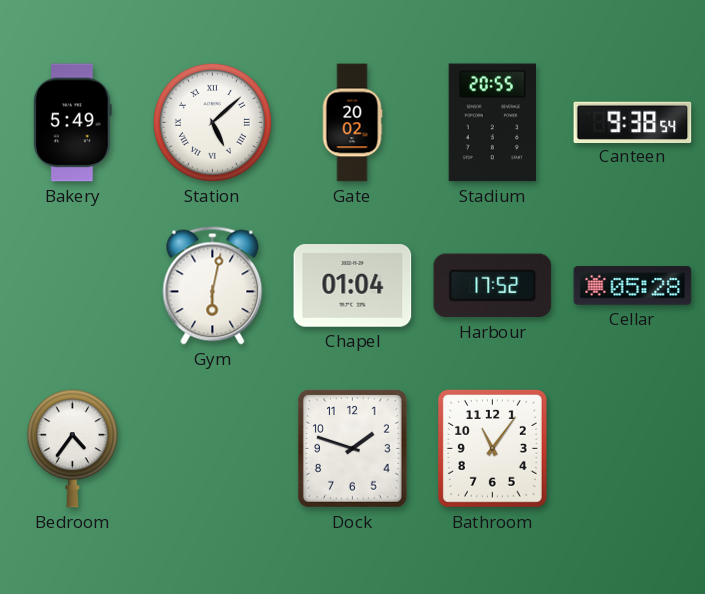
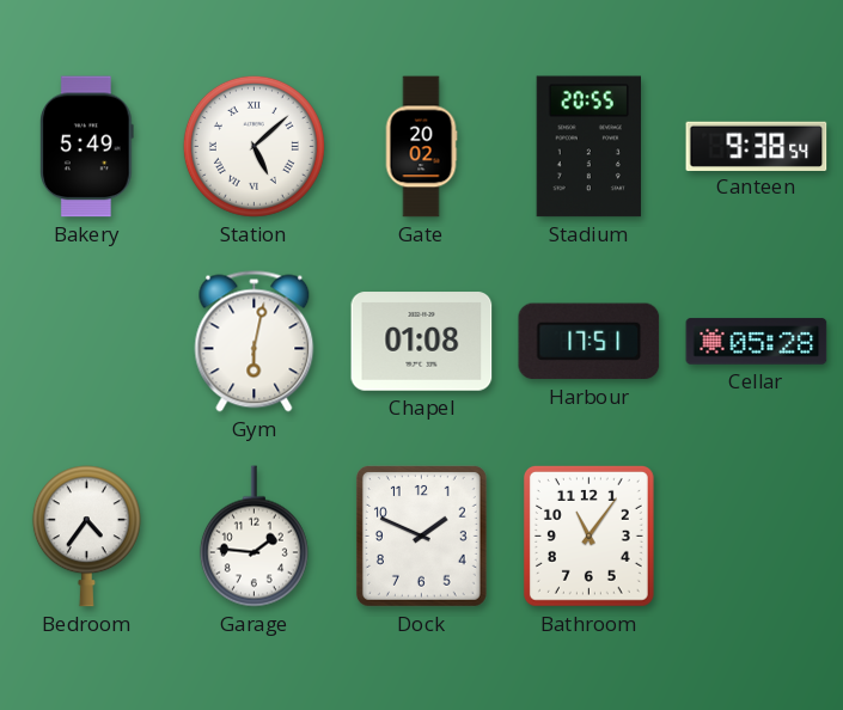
Chapel: 01:04 -> 01:08
Harbour: 17:52 -> 17:51
Garage: none -> 1:46
Dock: 1:48 -> 1:49
